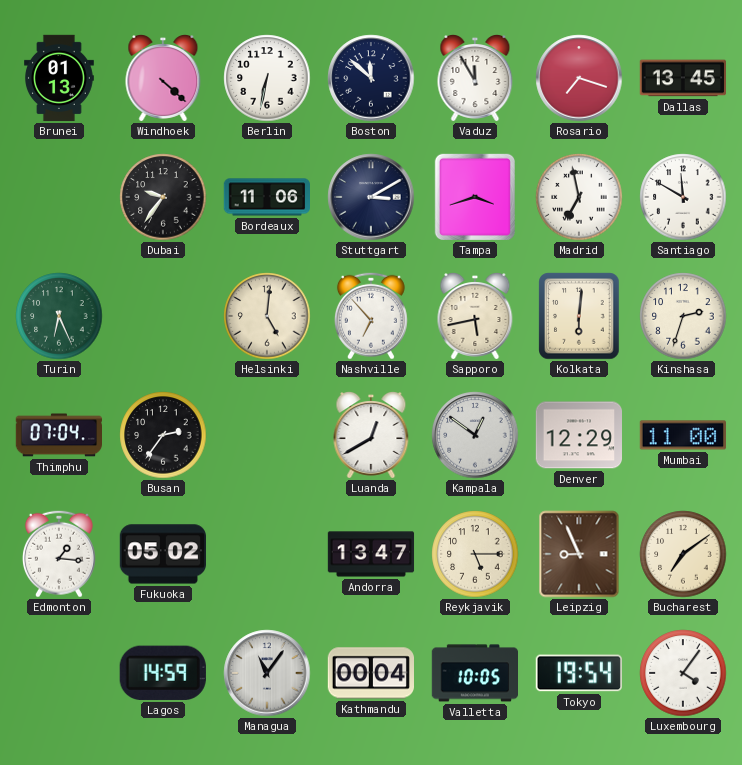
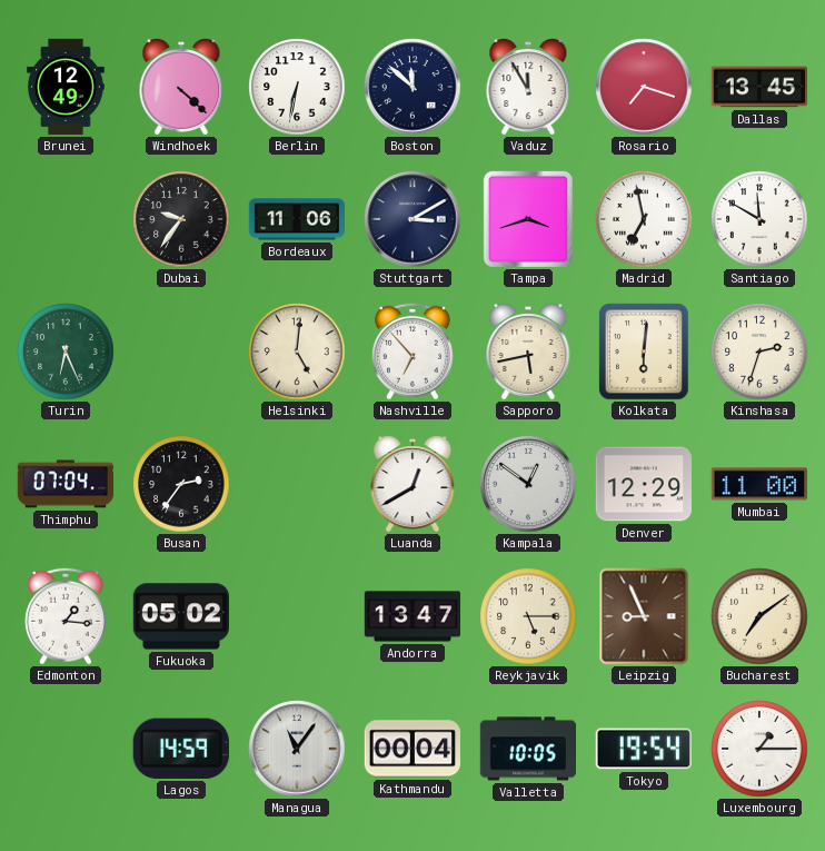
Brunei: 01:13 -> 12:49
Luxembourg: 4:06 -> 1:15
